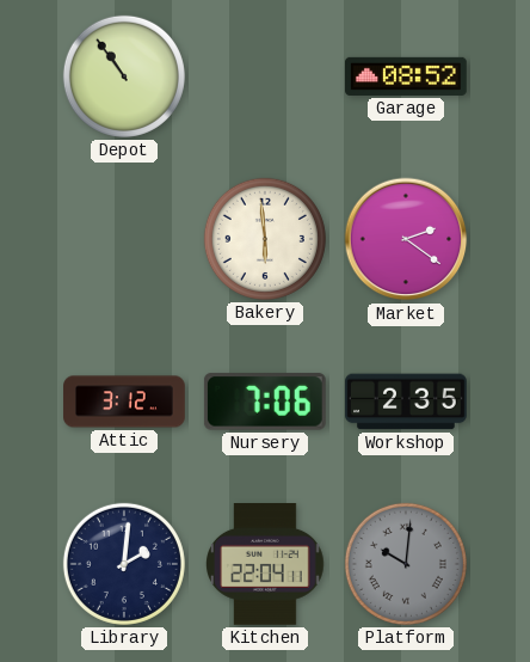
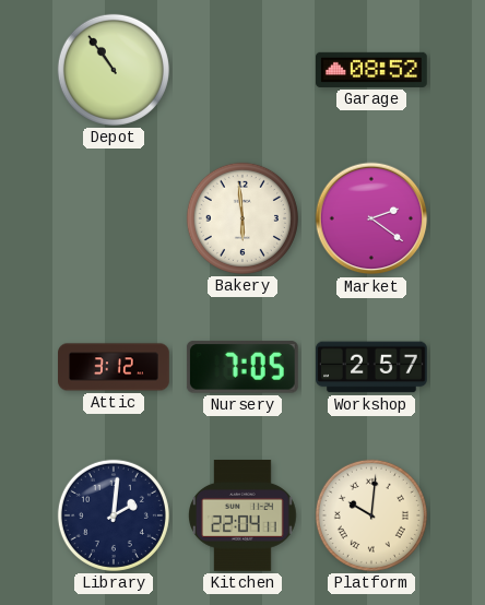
Nursery: 7:06 -> 7:05
Workshop: 2:35 -> 2:57
Platform dial: grey -> cream
